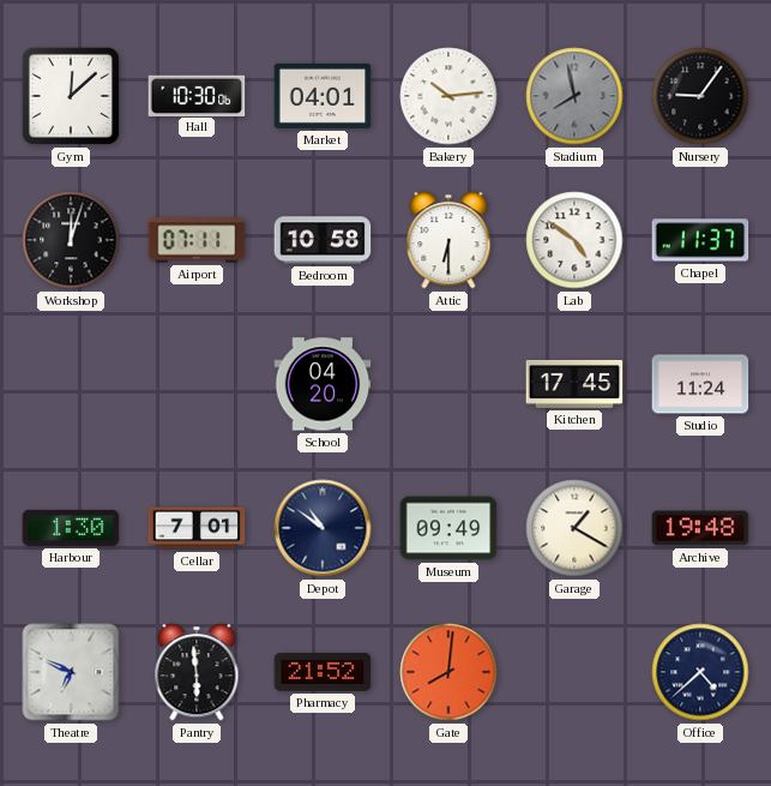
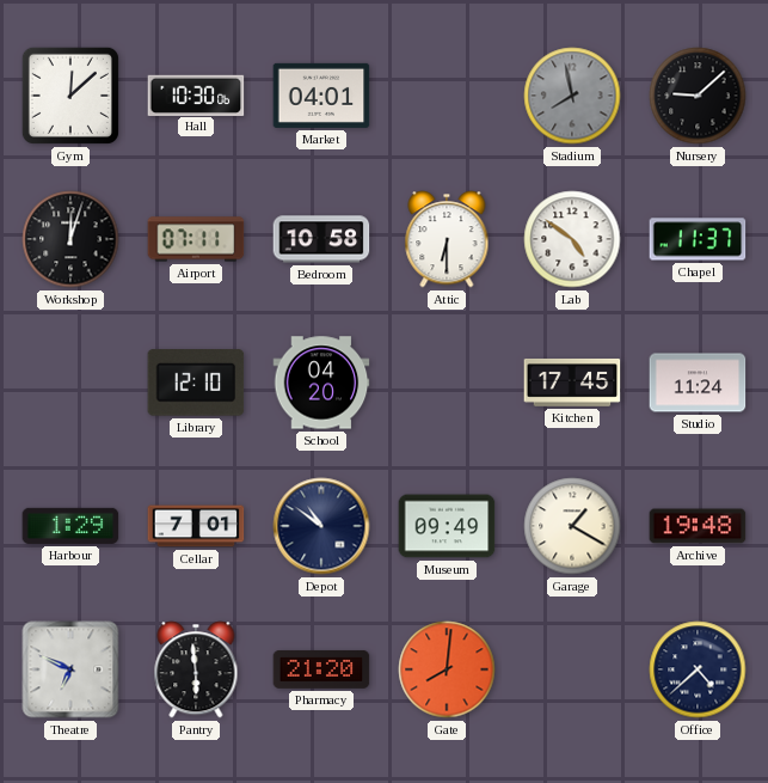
Bakery: 10:14 -> none
Nursery: 9:06 -> 9:08
Library: none -> 12:10
Harbour: 1:30 -> 1:29
Pharmacy: 21:52 -> 21:20
